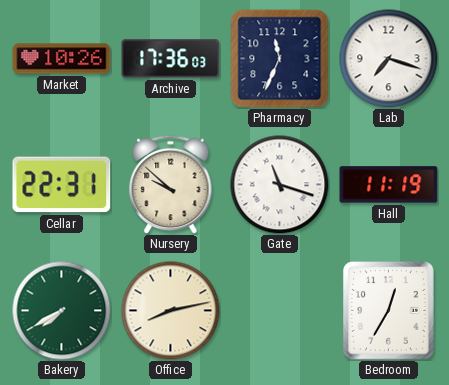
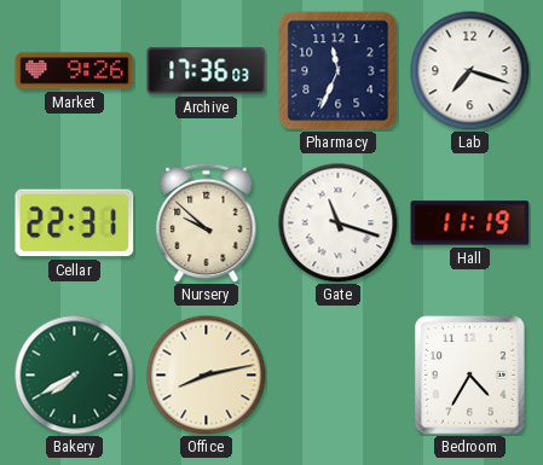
Market: 10:26 -> 9:26
Bedroom: 12:35 -> 4:35
